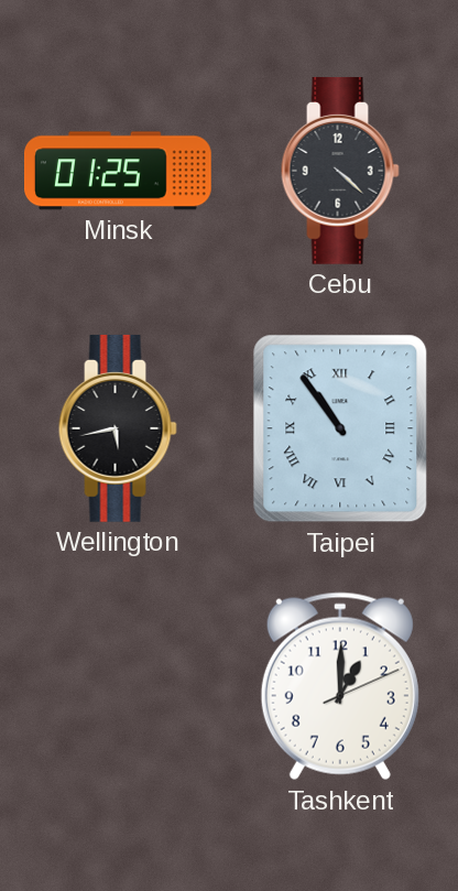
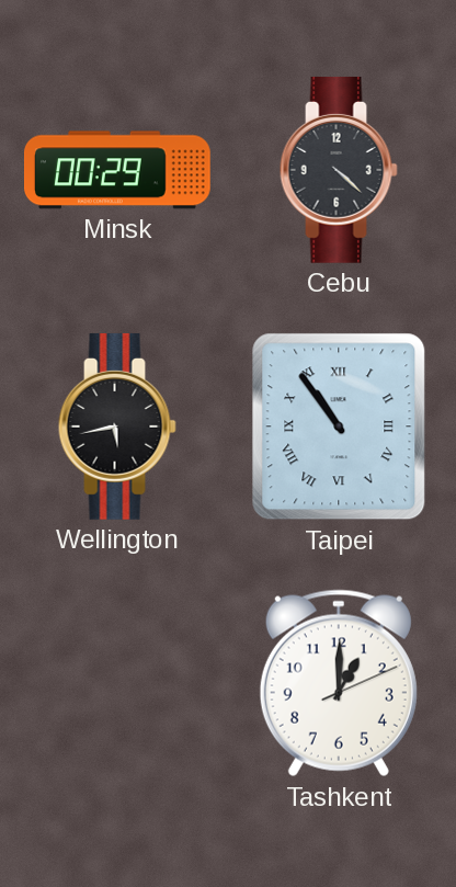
Minsk: 01:25 -> 00:29
